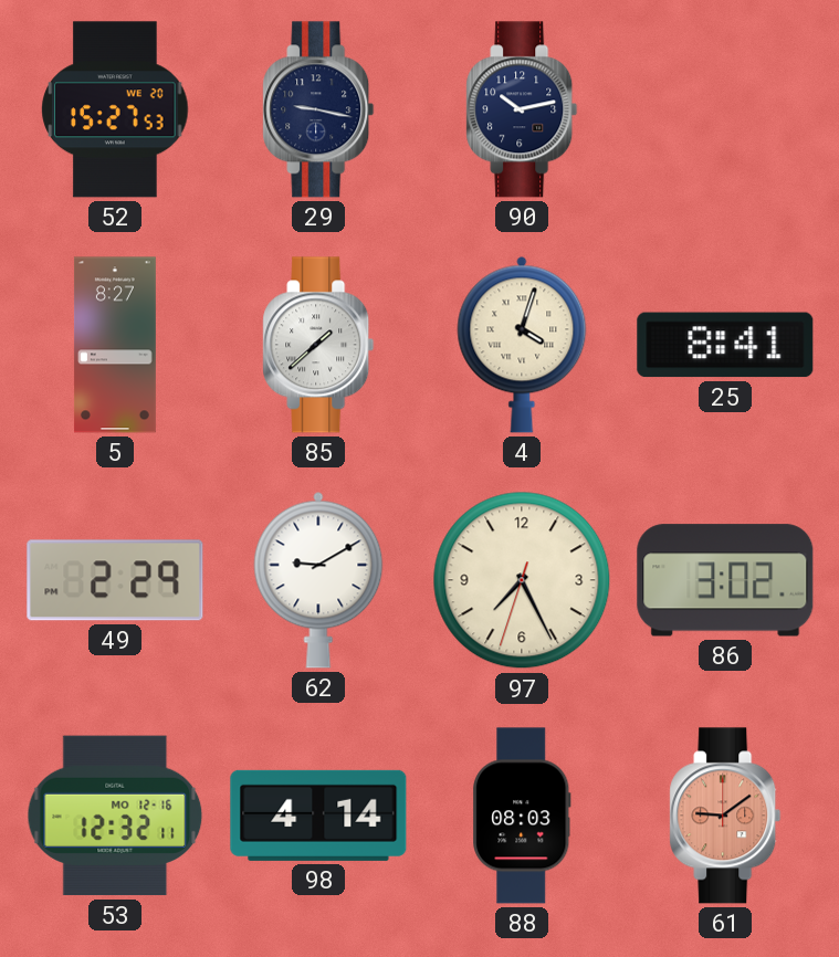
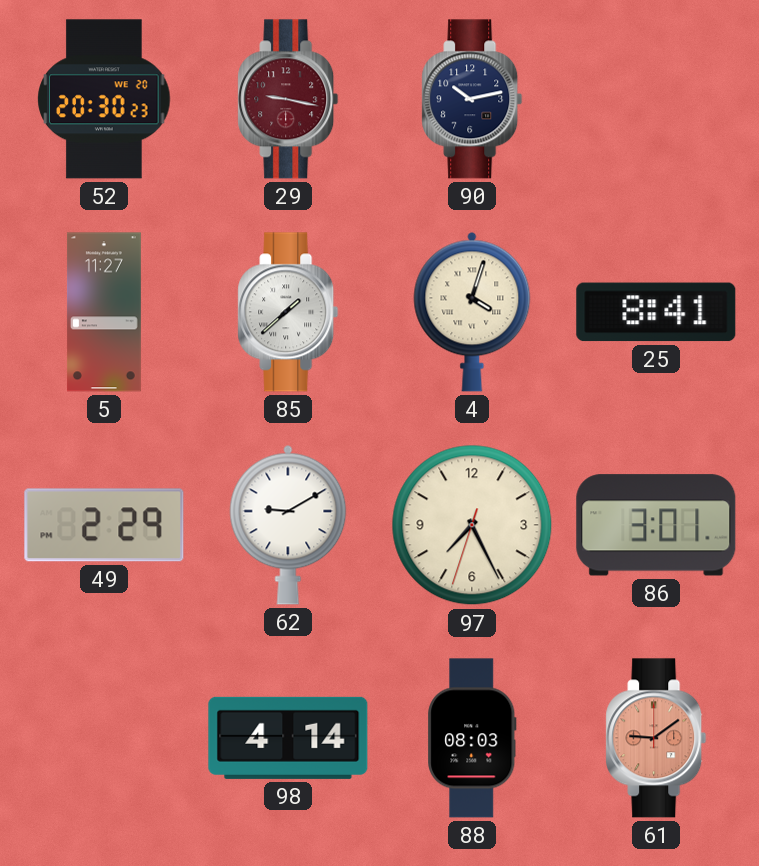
52: 15:27 -> 20:30
29 dial: navy -> burgundy
5: 8:27 -> 11:27
86: 3:02 -> 3:01
53: 12:32 -> none
